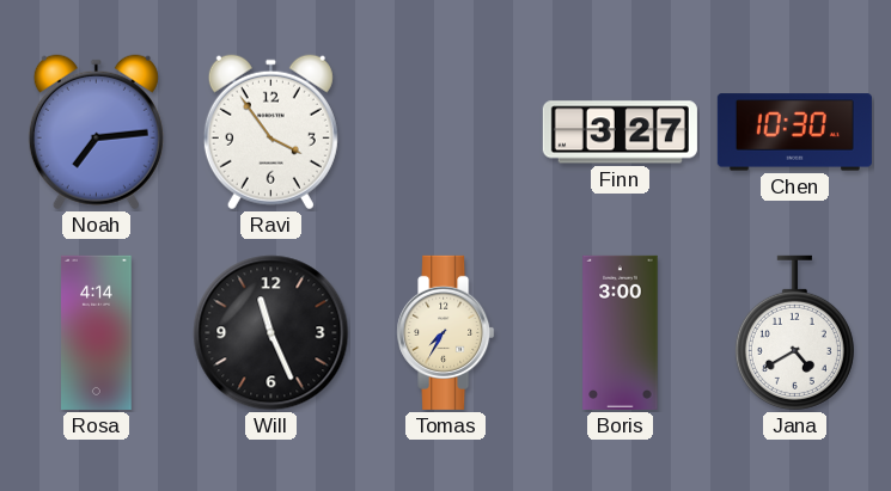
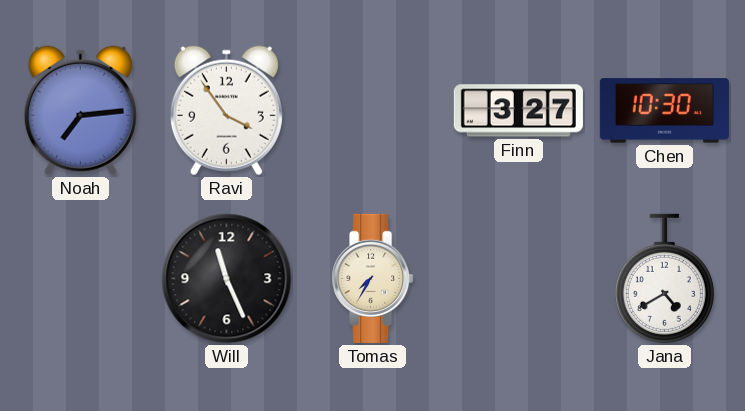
Rosa: 4:14 -> none
Boris: 3:00 -> none
